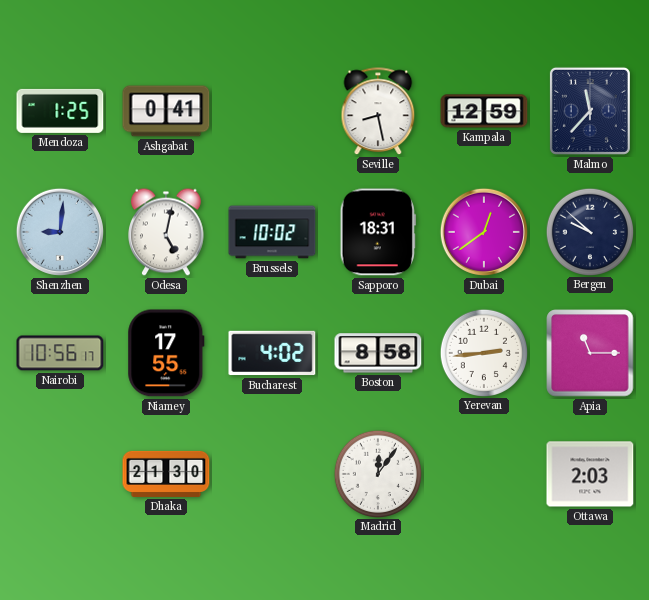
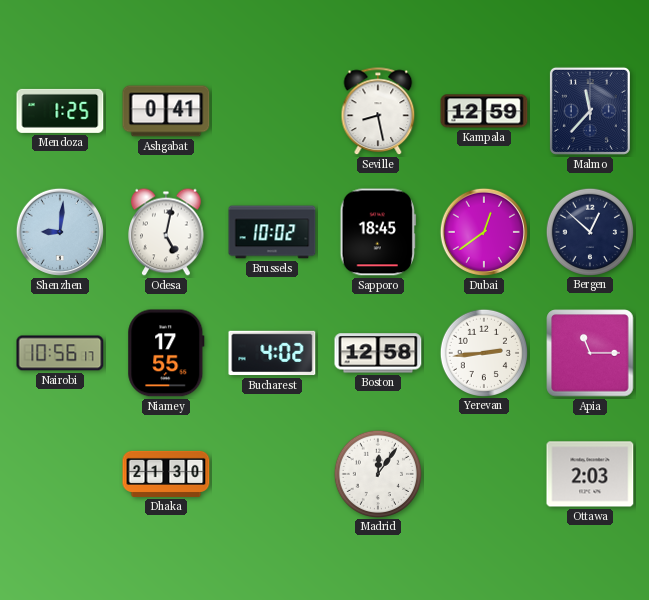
Sapporo: 18:31 -> 18:45
Bergen: 9:52 -> 12:52
Boston: 8:58 -> 12:58
